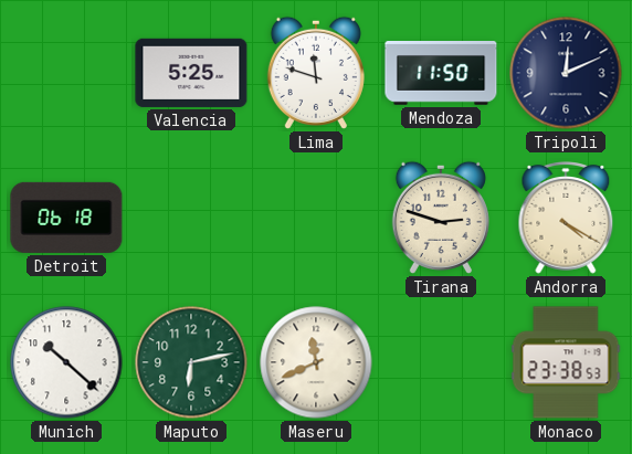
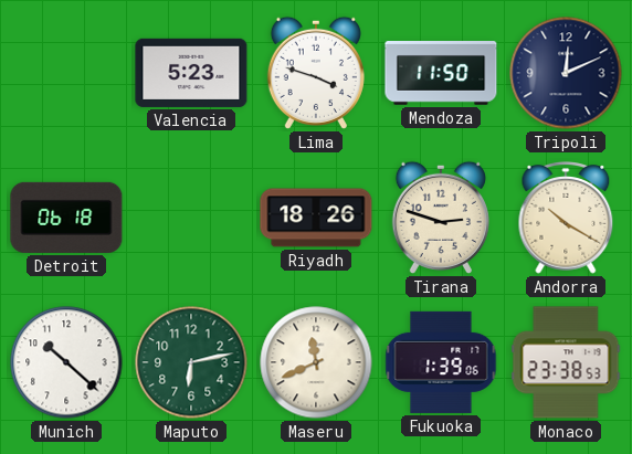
Valencia: 5:25 -> 5:23
Lima: 11:48 -> 3:48
Riyadh: none -> 18:26
Andorra: 4:20 -> 10:20
Fukuoka: none -> 1:39
